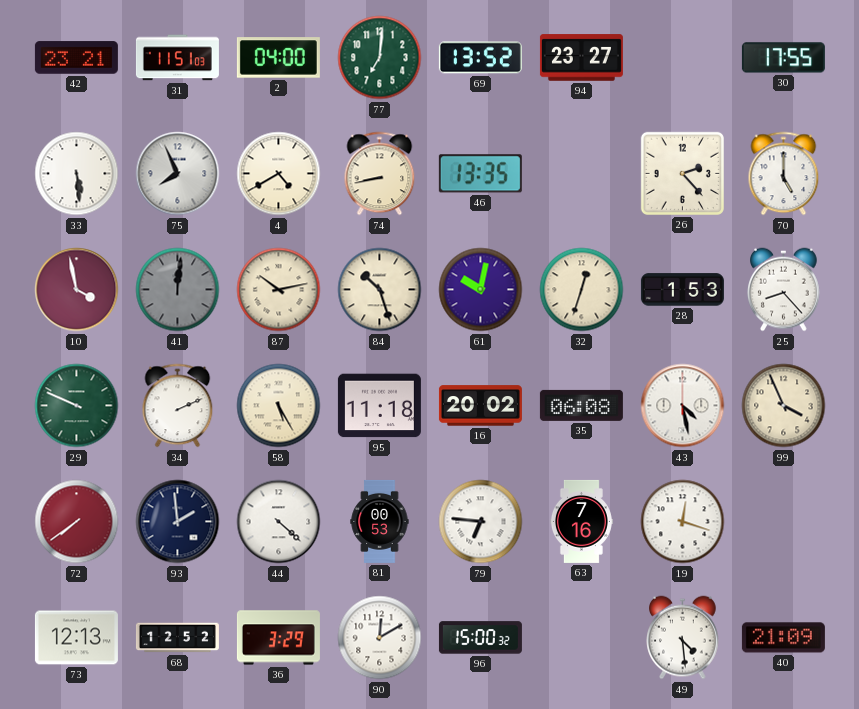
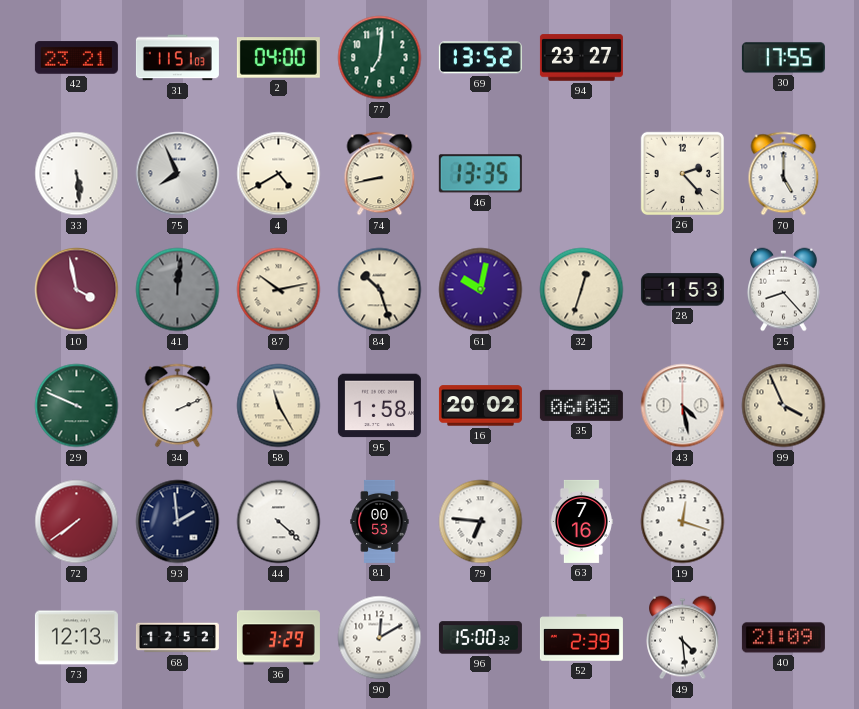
58: 5:25 -> 11:25
95: 11:18 -> 1:58
52: none -> 2:39
